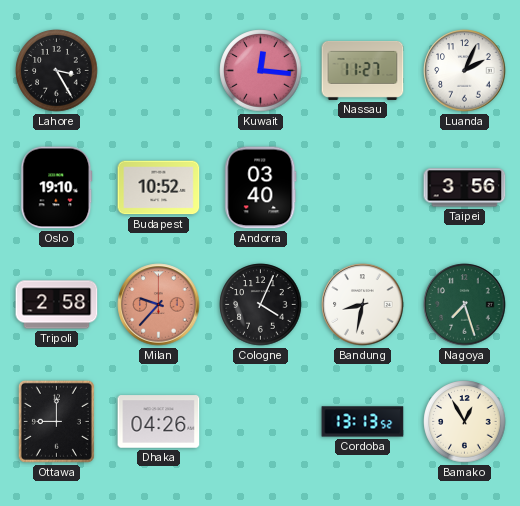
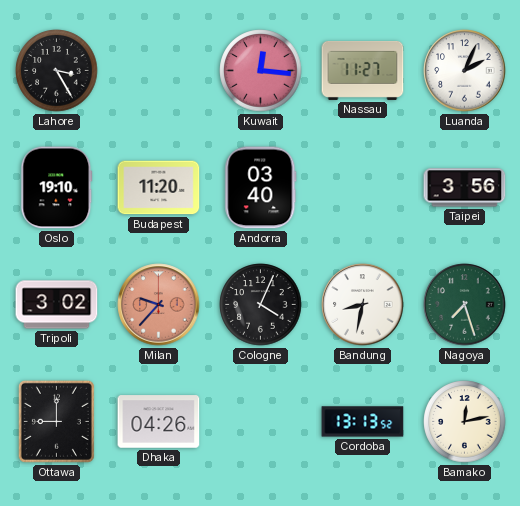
Budapest: 10:52 -> 11:20
Tripoli: 2:58 -> 3:02
Bamako: 12:55 -> 12:13
